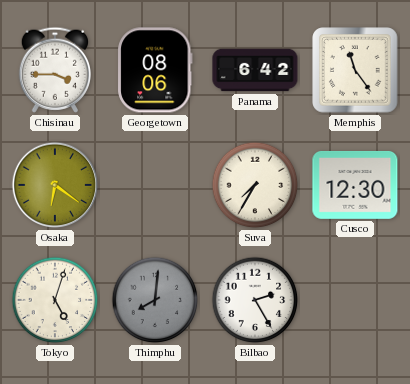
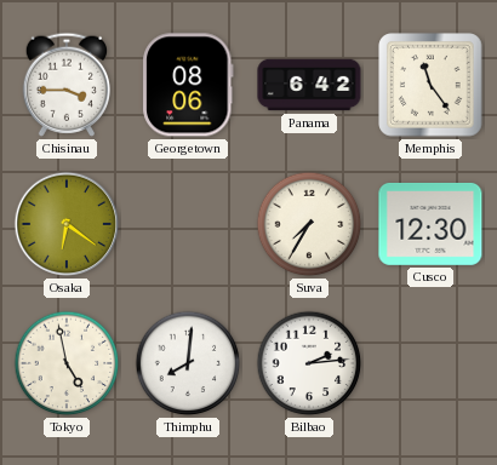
Tokyo: 5:03 -> 4:58
Thimphu dial: grey -> white
Bilbao: 2:25 -> 2:14
